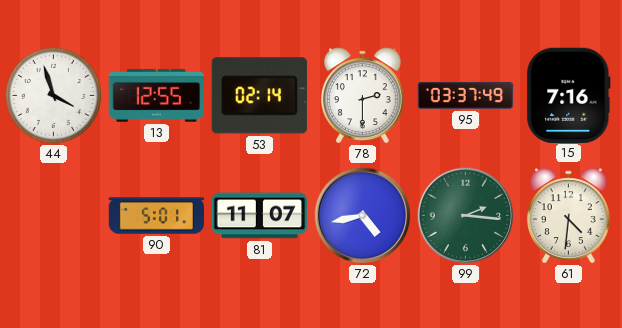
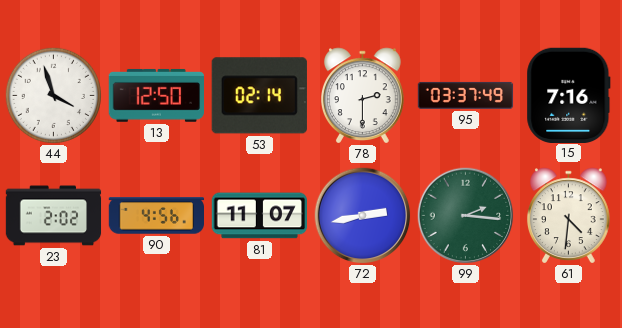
13: 12:55 -> 12:50
23: none -> 2:02
90: 5:01 -> 4:56
72: 4:43 -> 2:43
